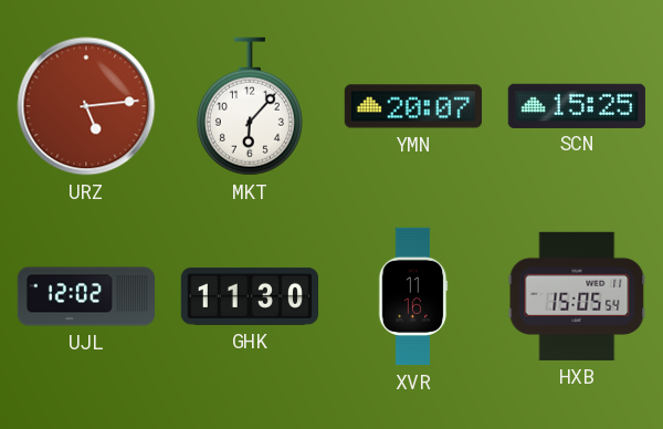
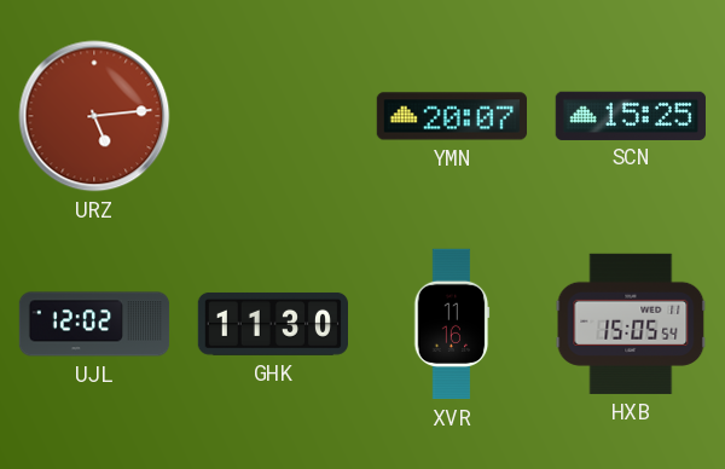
MKT: 6:07 -> none
